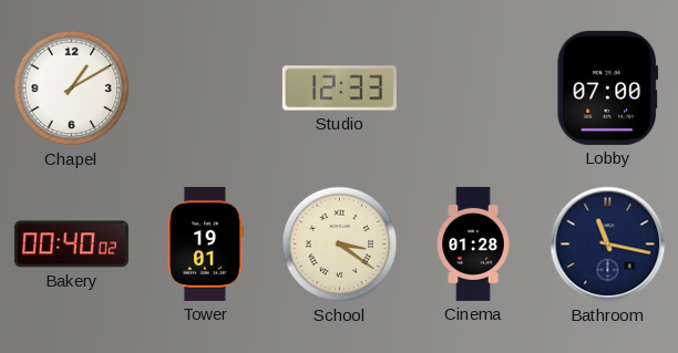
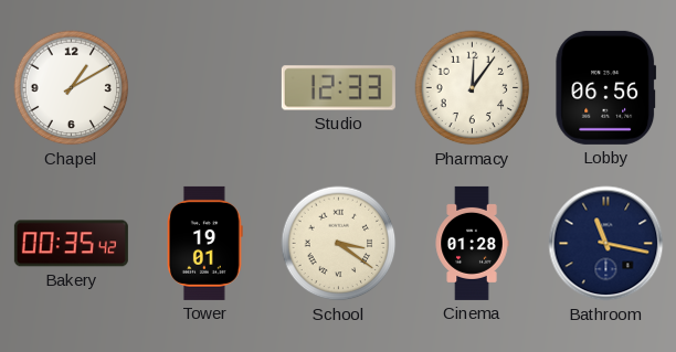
Pharmacy: none -> 12:06
Lobby: 07:00 -> 06:56
Bakery: 00:40 -> 00:35
